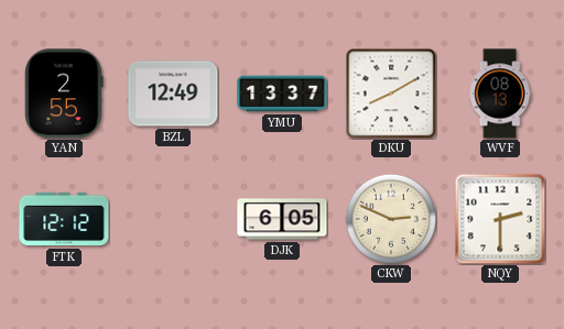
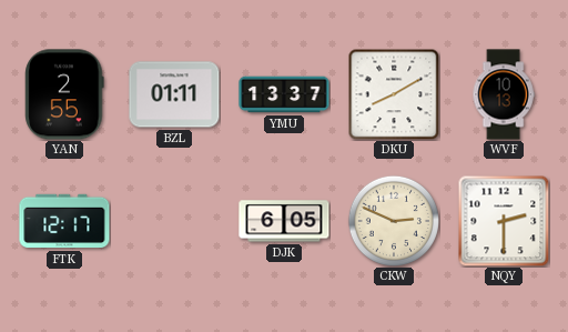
BZL: 12:49 -> 01:11
WVF: 08:13 -> 10:13
FTK: 12:12 -> 12:17
